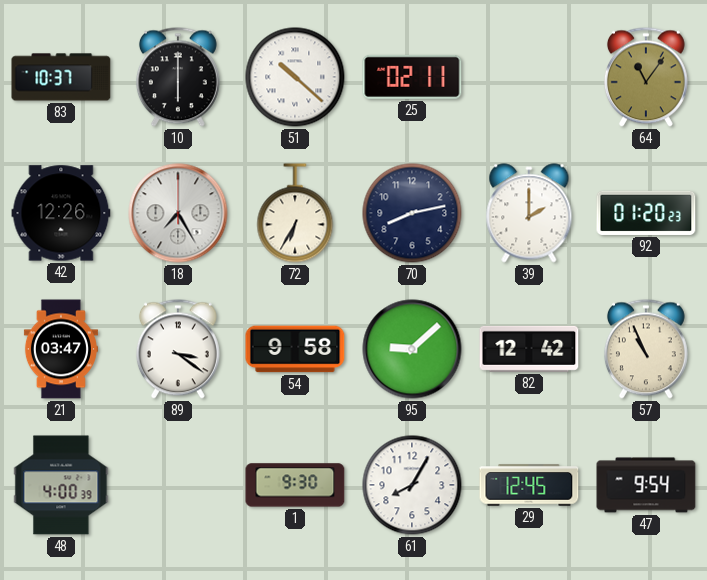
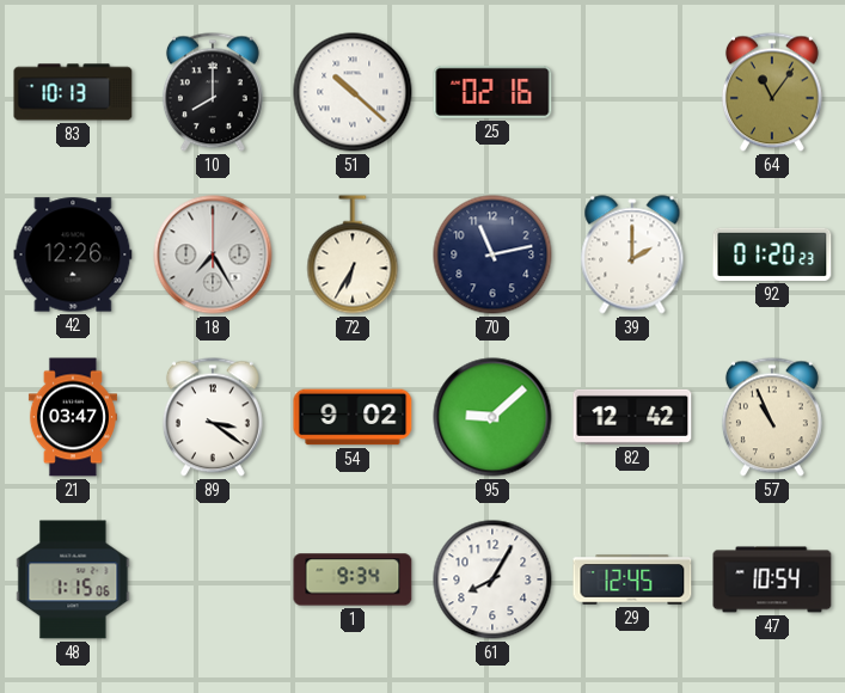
83: 10:37 -> 10:13
10: 6:00 -> 8:00
25: 02:11 -> 02:16
70: 8:13 -> 11:13
54: 9:58 -> 9:02
48: 4:00 -> 1:15
1: 9:30 -> 9:34
47: 9:54 -> 10:54
